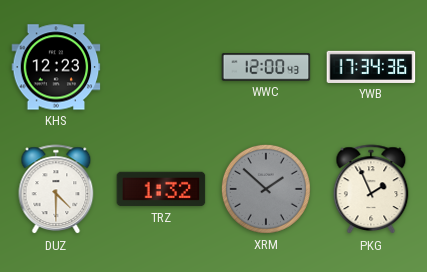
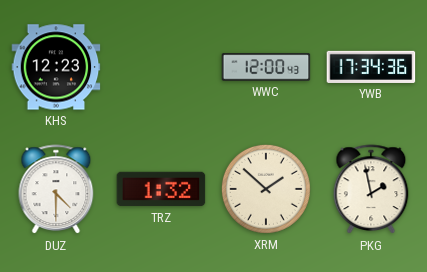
XRM dial: grey -> cream
PKG: 1:56 -> 1:58
